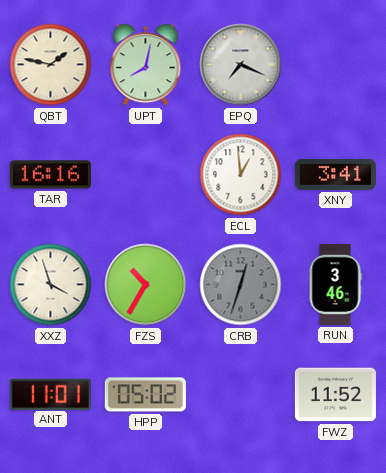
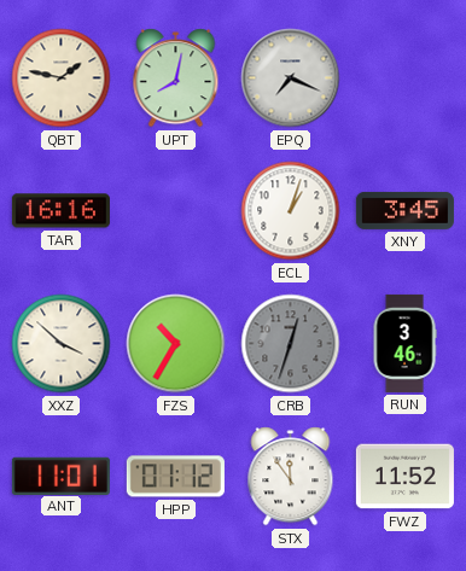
ECL: 12:59 -> 1:03
XNY: 3:41 -> 3:45
XXZ: 3:57 -> 3:52
HPP: 05:02 -> 01:12
STX: none -> 11:54
